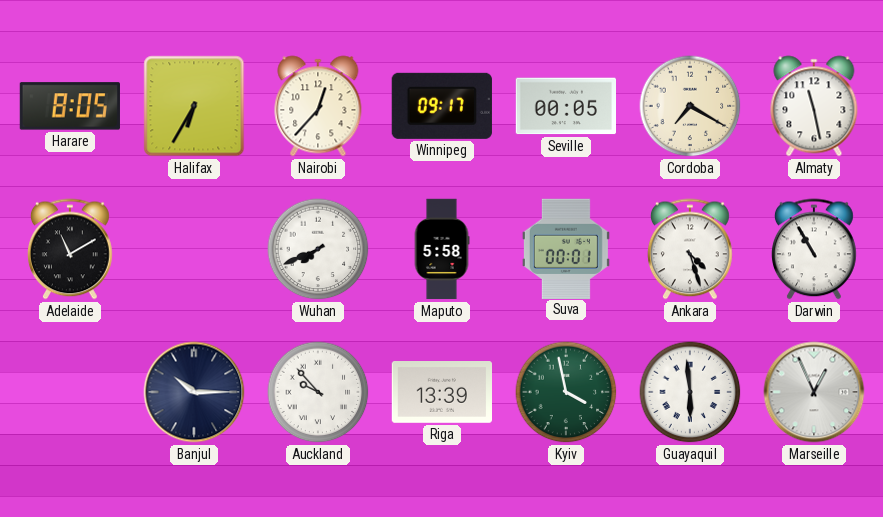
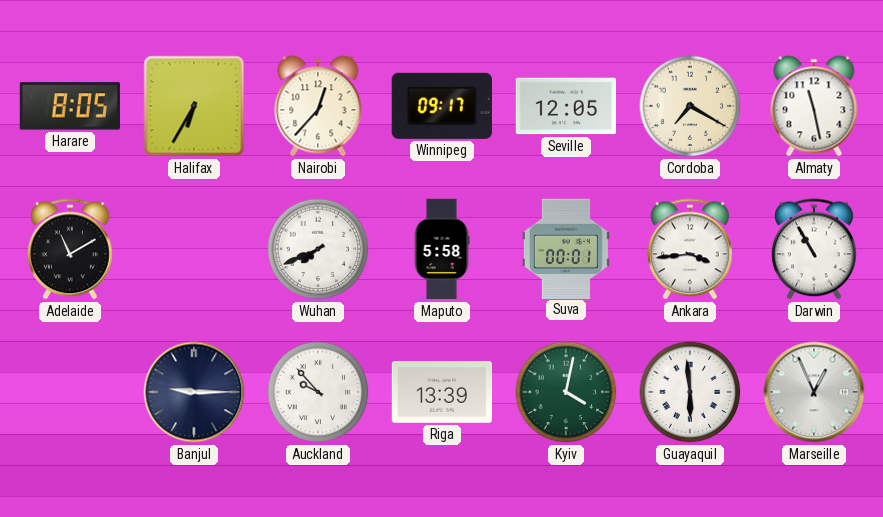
Seville: 00:05 -> 12:05
Ankara: 4:27 -> 3:44
Banjul: 10:15 -> 9:15
Kyiv: 3:58 -> 4:02
